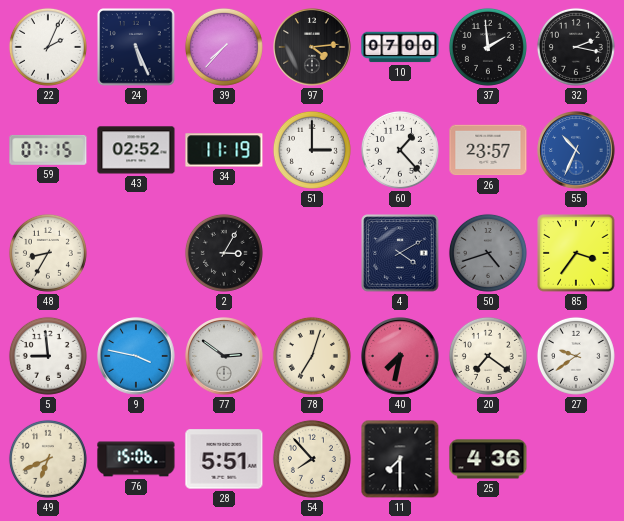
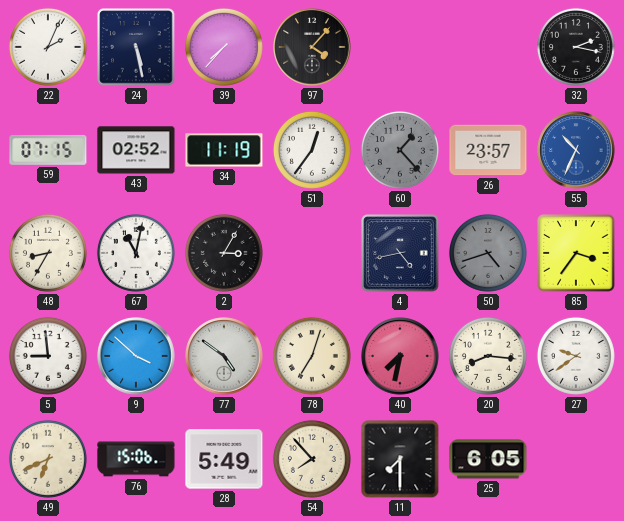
24: 5:26 -> 5:28
97: 4:14 -> 4:07
10: 07:00 -> none
37: 1:59 -> none
51: 3:00 -> 12:36
60 dial: white -> grey
67: none -> 11:02
4: 4:10 -> 4:43
9: 3:47 -> 3:52
77: 2:51 -> 4:51
20: 7:21 -> 8:16
28: 5:51 -> 5:49
25: 4:36 -> 6:05
